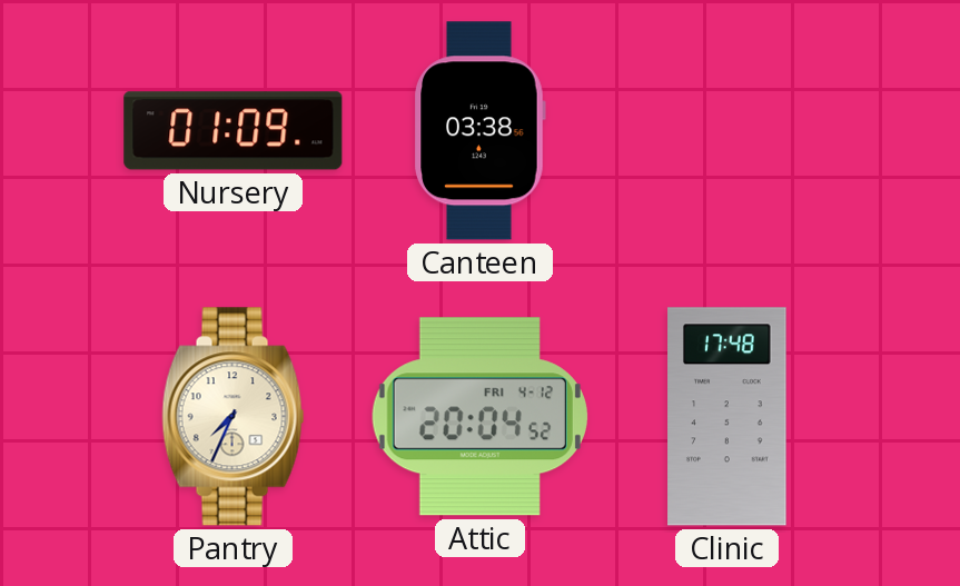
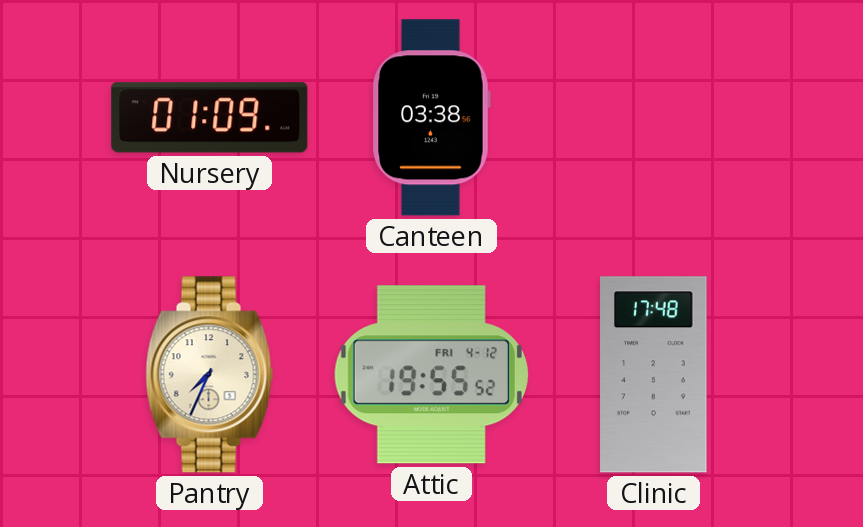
Attic: 20:04 -> 19:55
